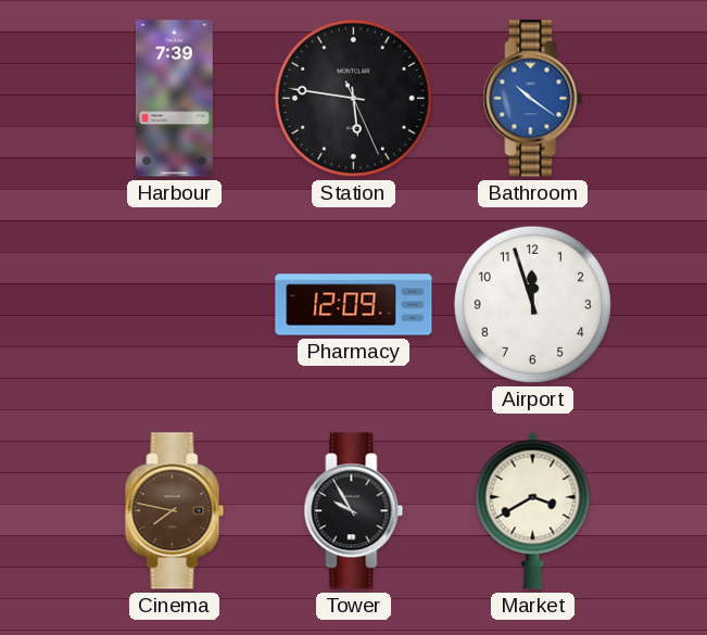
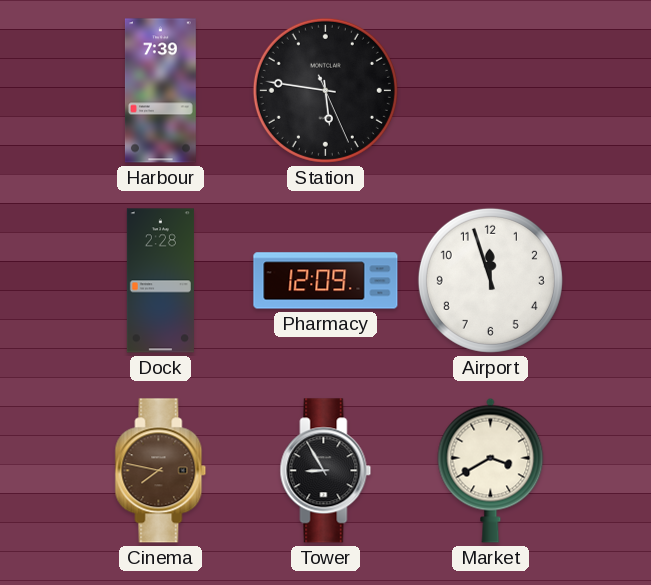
Bathroom: 10:21 -> none
Dock: none -> 2:28
Tower: 9:55 -> 8:55
